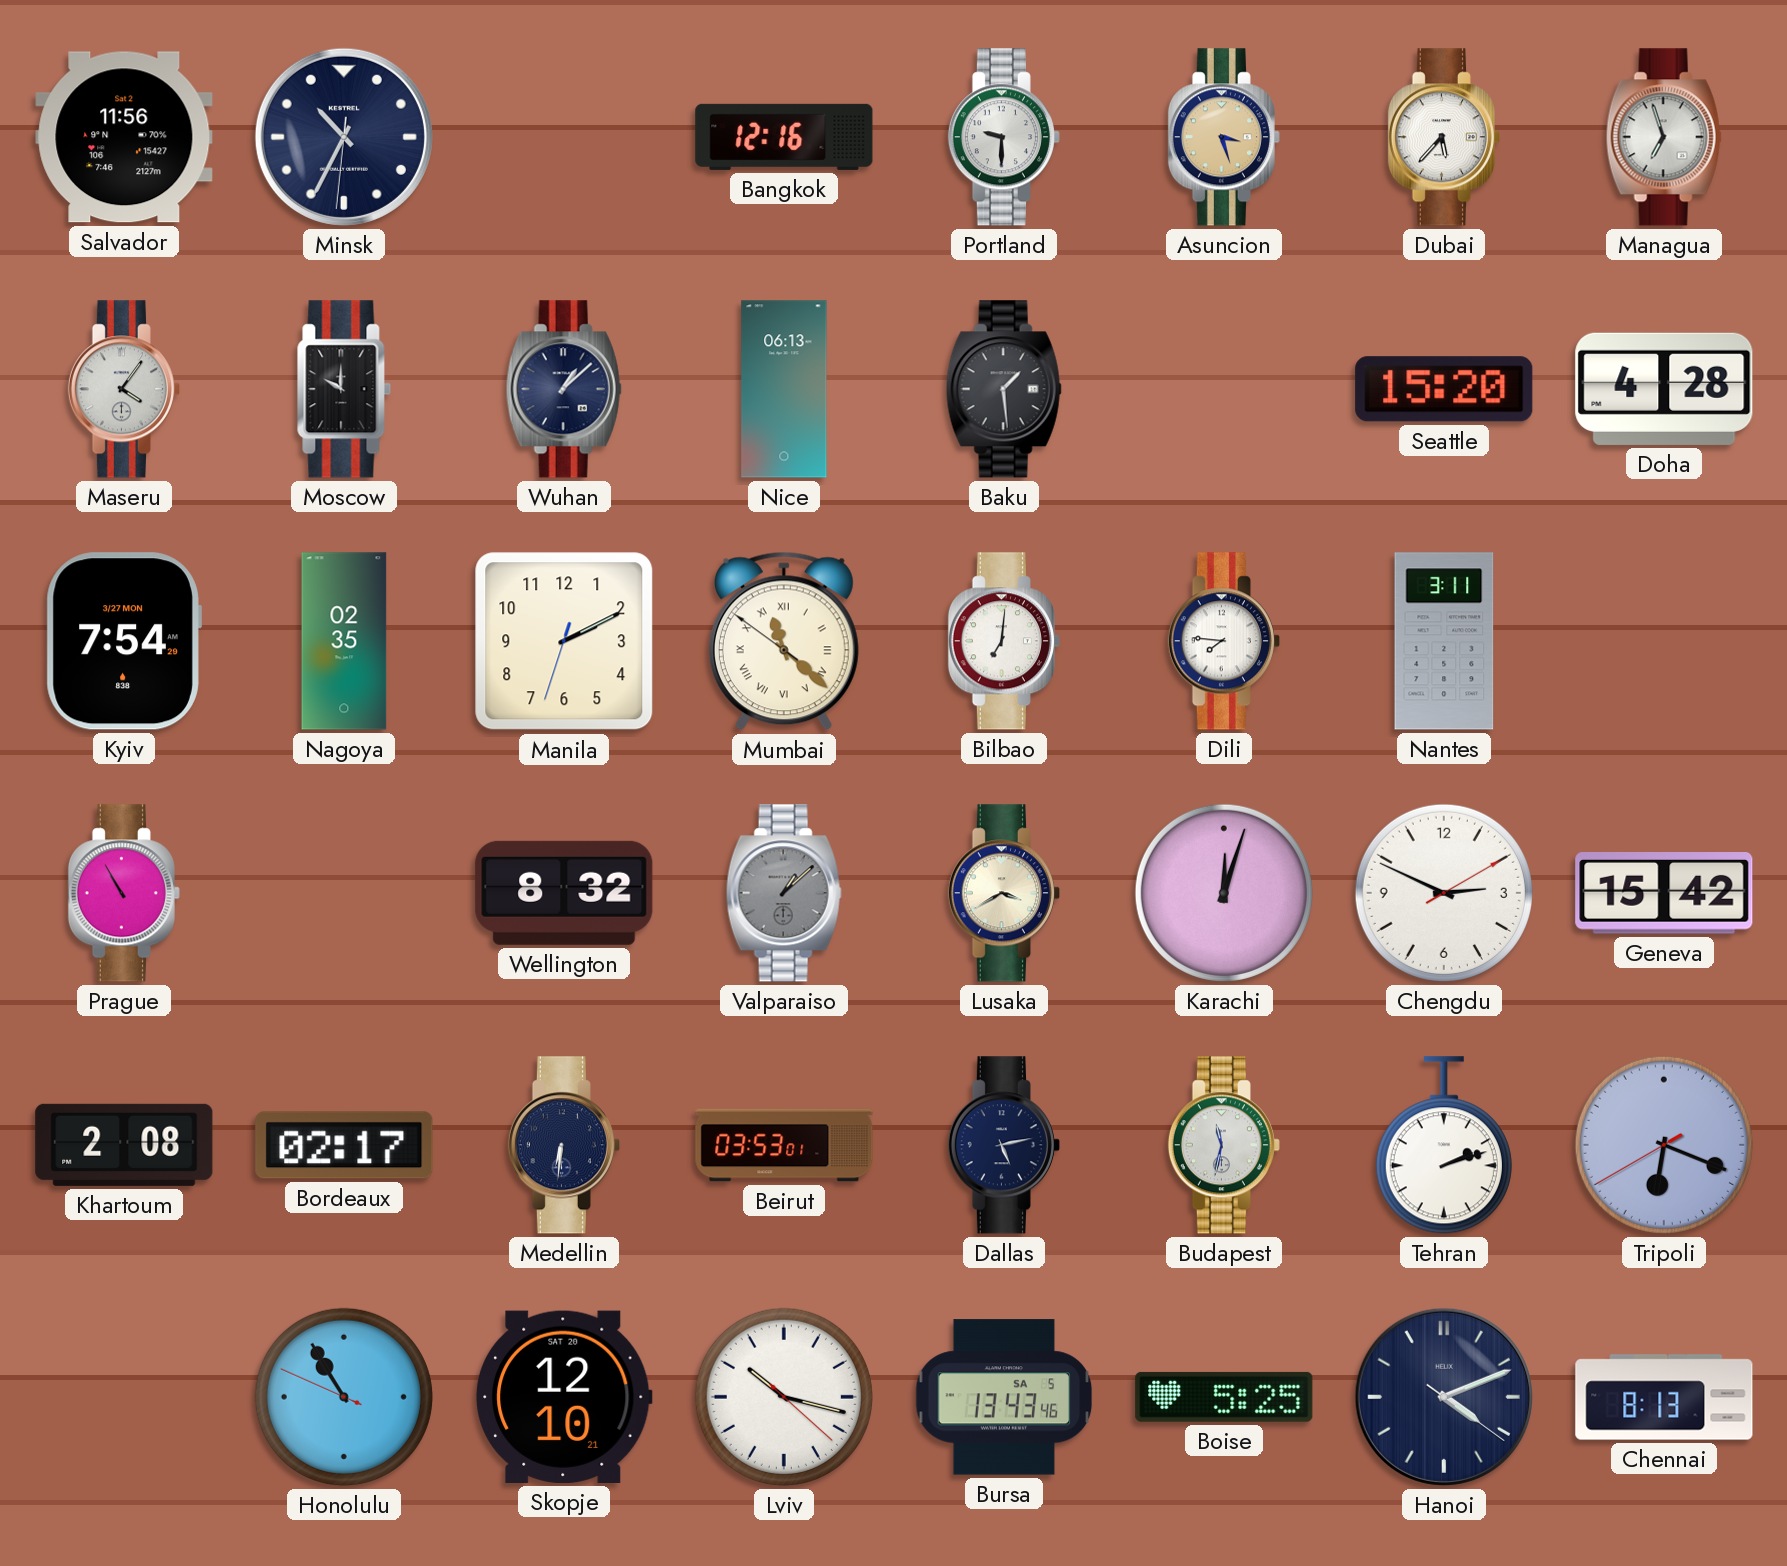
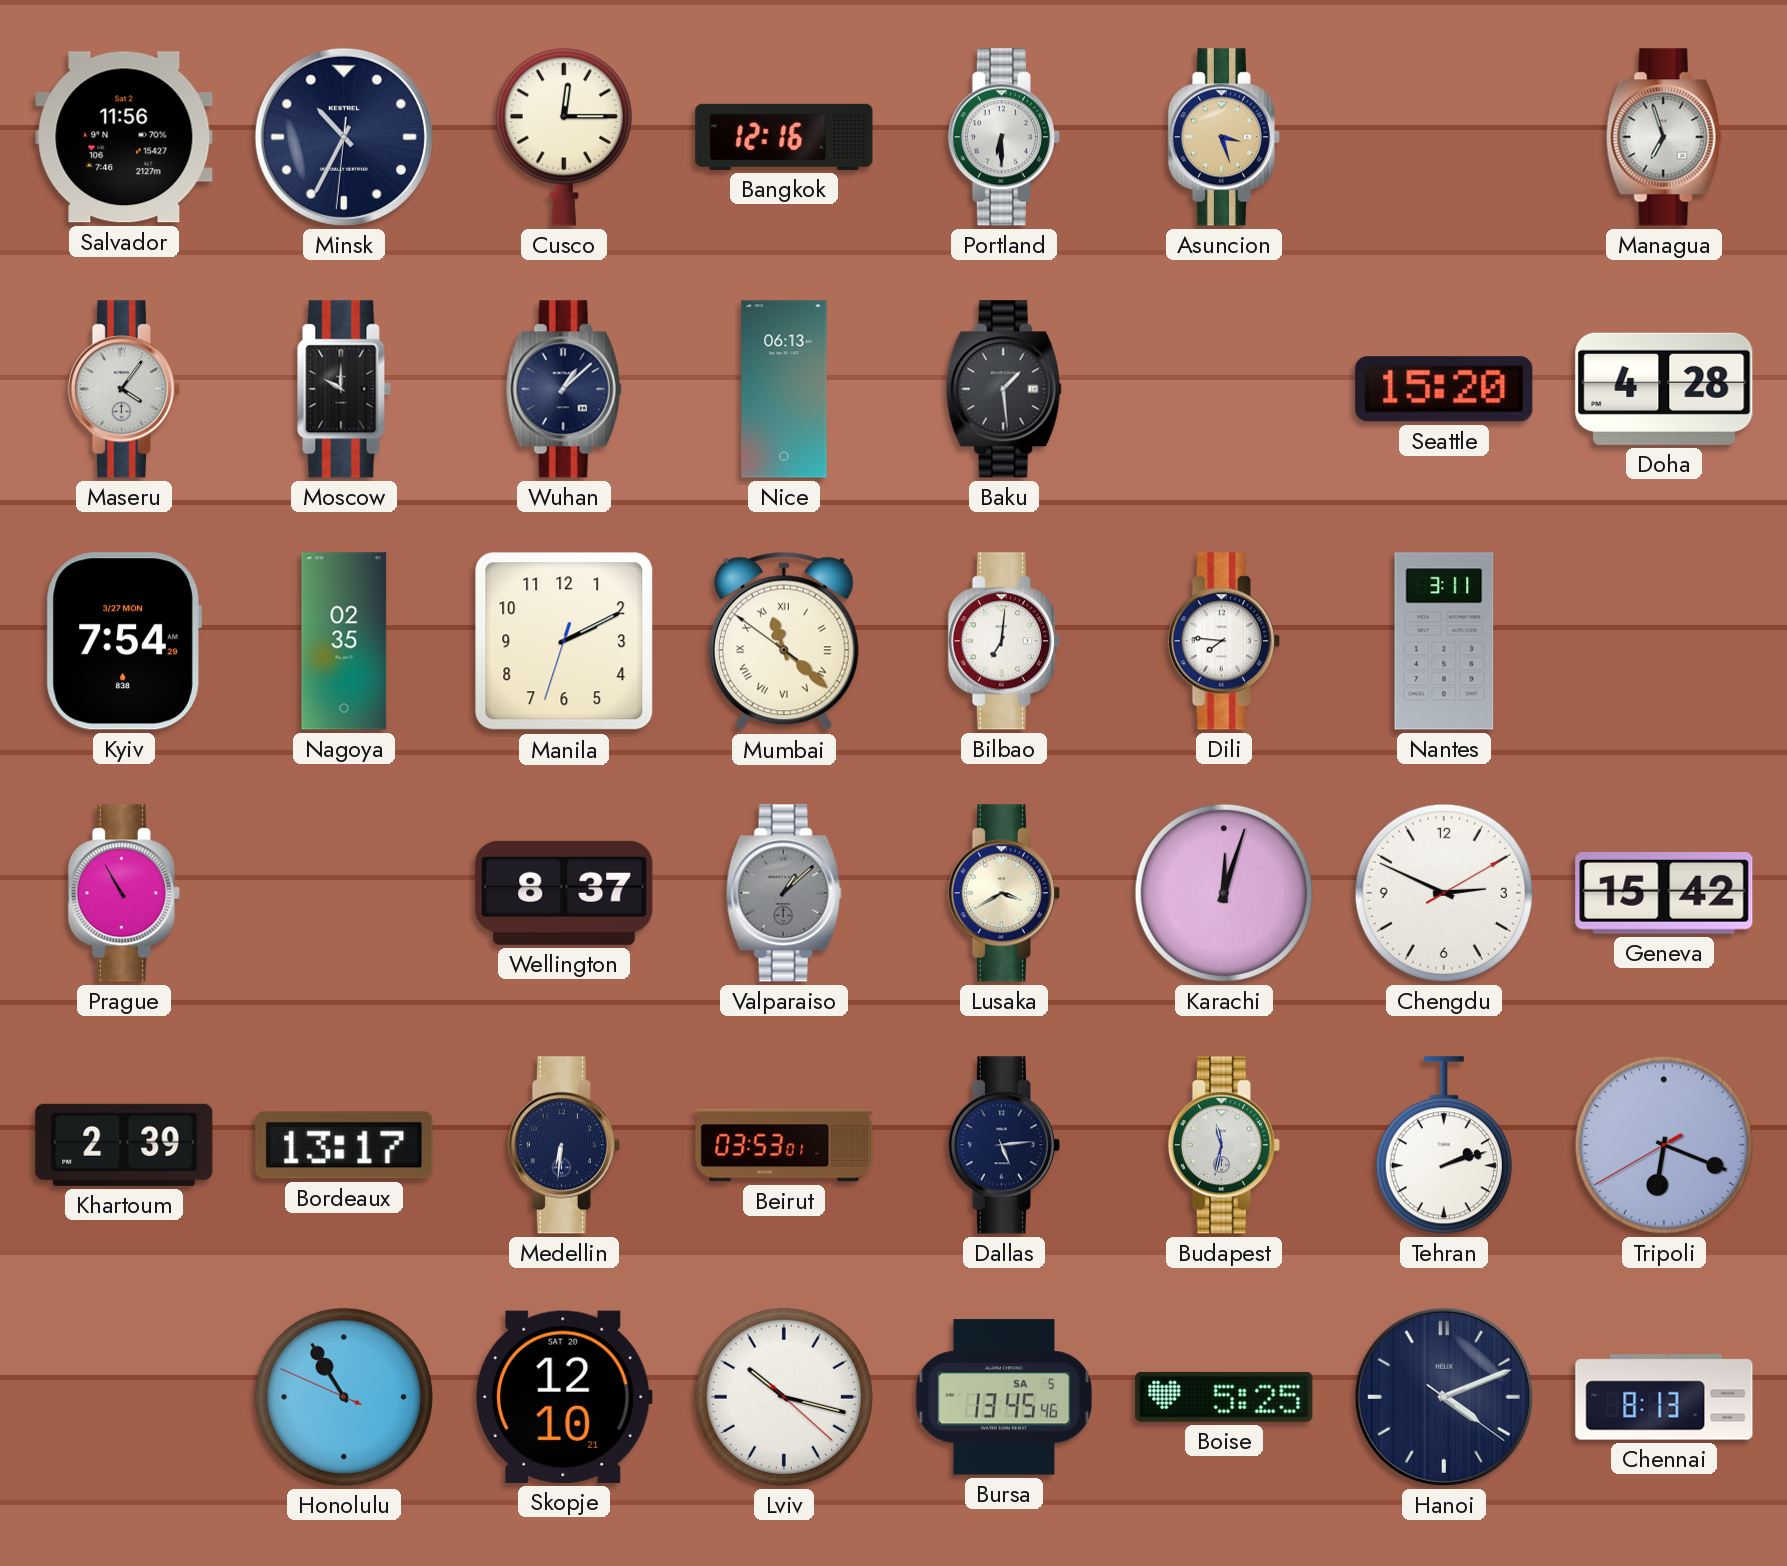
Cusco: none -> 12:15
Portland: 9:30 -> 6:30
Dubai: 5:37 -> none
Wellington: 8:32 -> 8:37
Khartoum: 2:08 -> 2:39
Bordeaux: 02:17 -> 13:17
Dallas: 5:13 -> 5:14
Bursa: 13:43 -> 13:45
